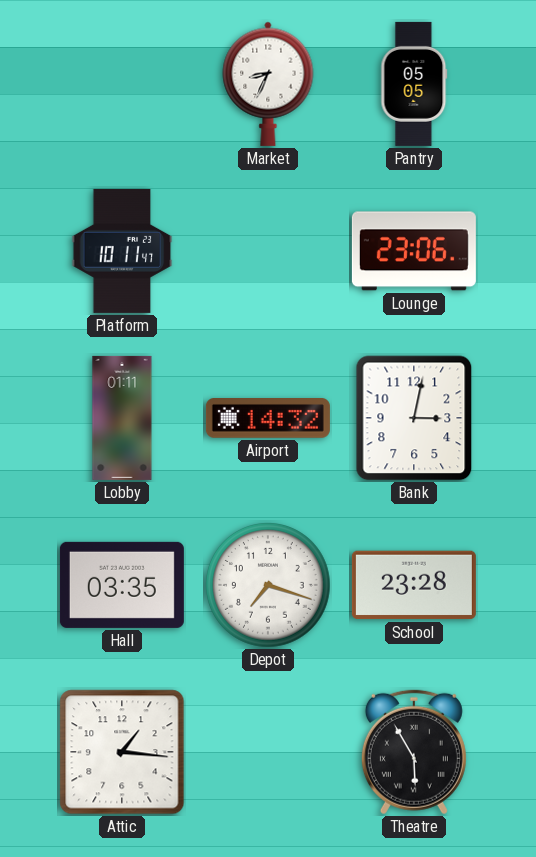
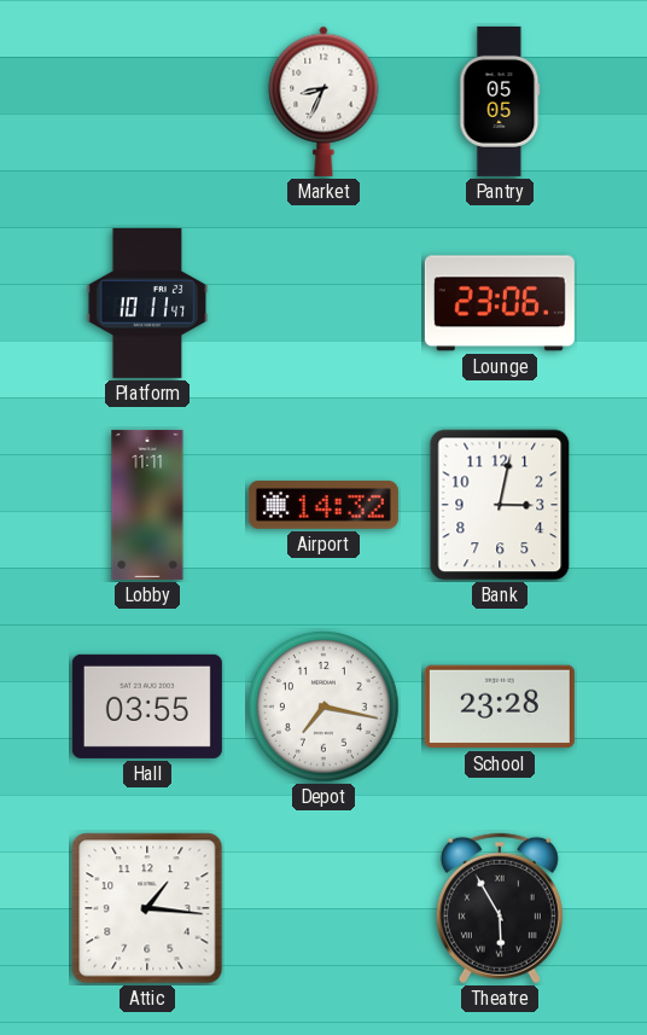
Lobby: 01:11 -> 11:11
Hall: 03:35 -> 03:55
Depot: 7:18 -> 7:17
